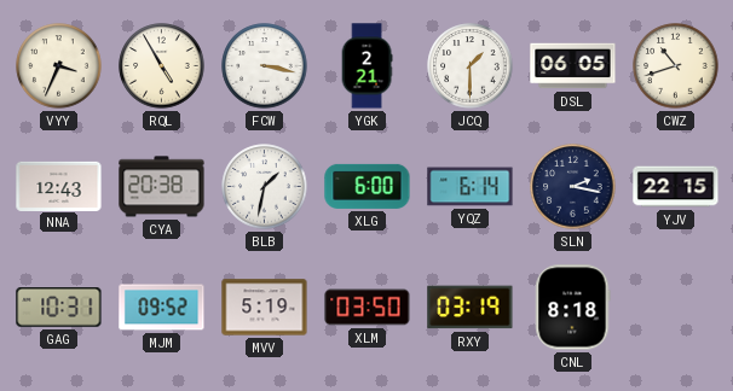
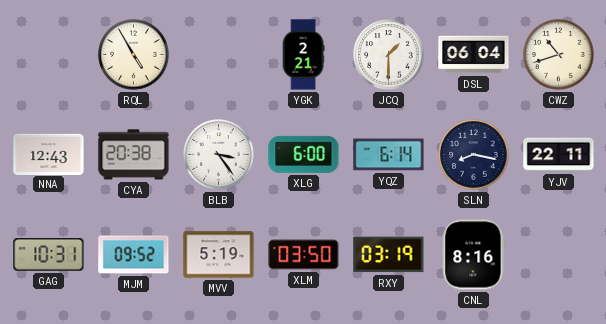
VYY: 3:34 -> none
FCW: 3:17 -> none
DSL: 06:05 -> 06:04
BLB: 1:32 -> 3:24
SLN: 2:17 -> 8:17
YJV: 22:15 -> 22:11
CNL: 8:18 -> 8:16
